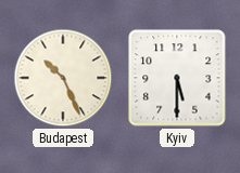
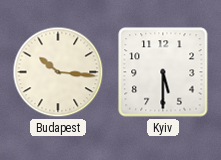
Budapest: 10:26 -> 10:16
